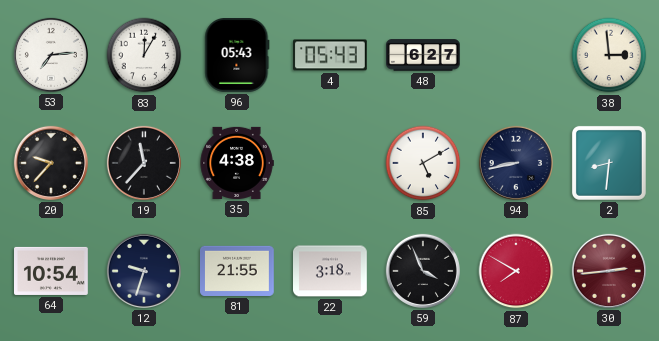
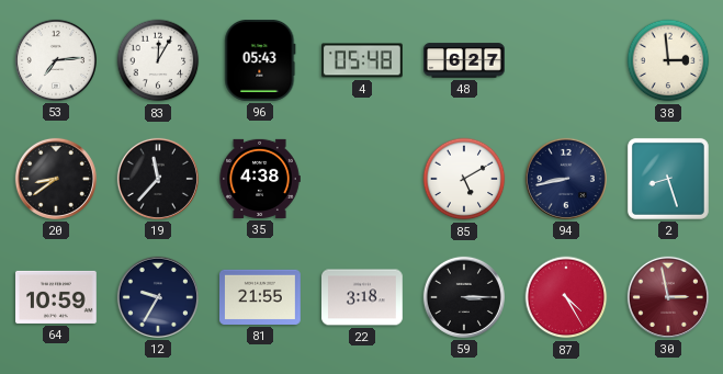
4: 05:43 -> 05:48
20: 9:37 -> 8:39
2: 8:31 -> 8:27
64: 10:54 -> 10:59
12: 9:33 -> 9:35
59: 3:56 -> 3:15
87: 7:50 -> 4:25
30: 2:44 -> 2:58
